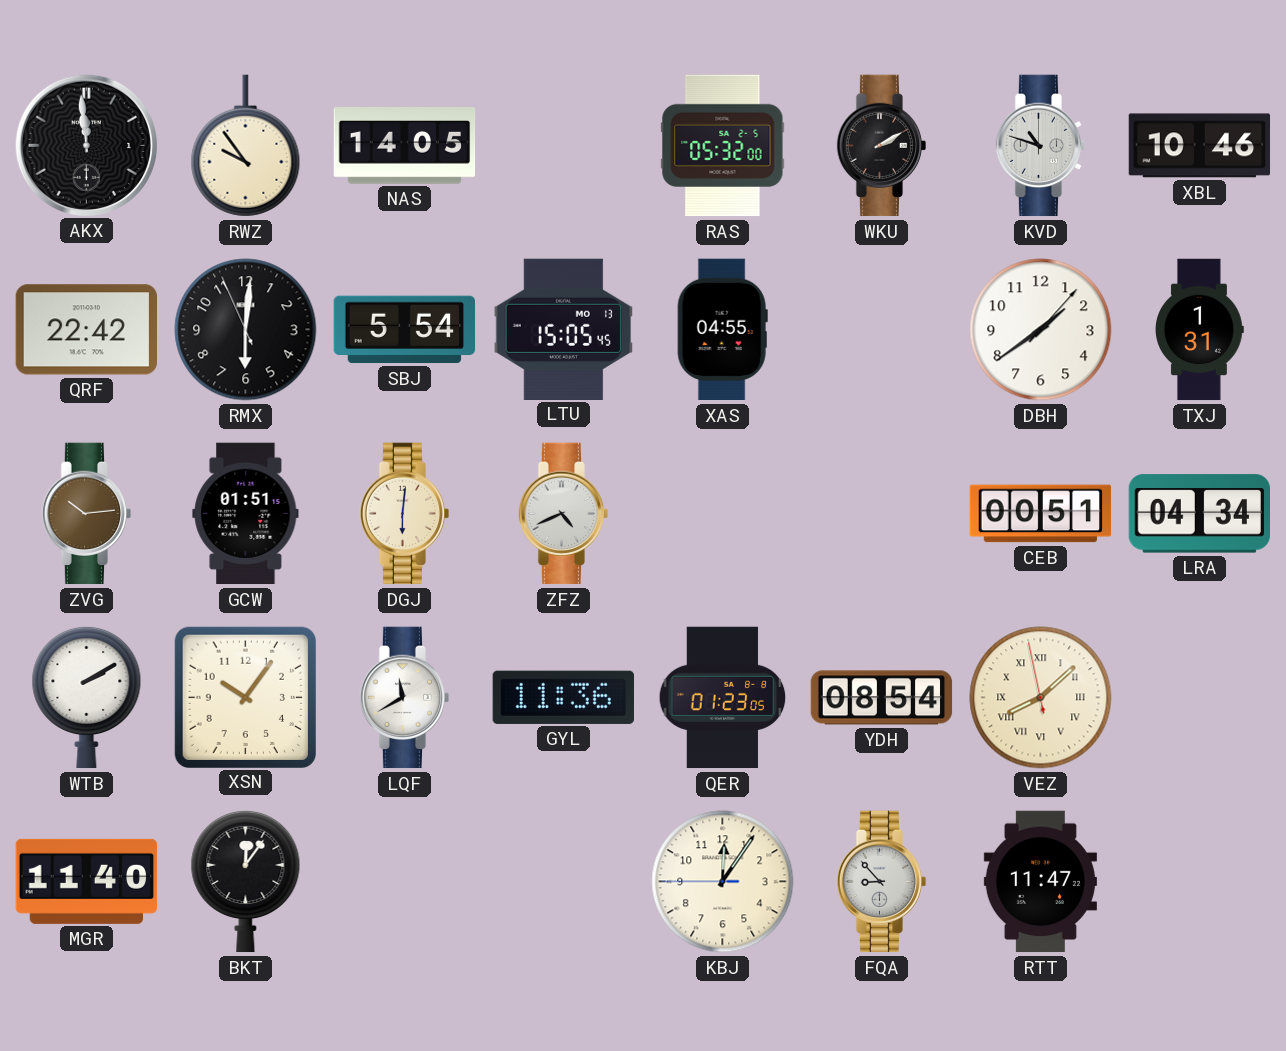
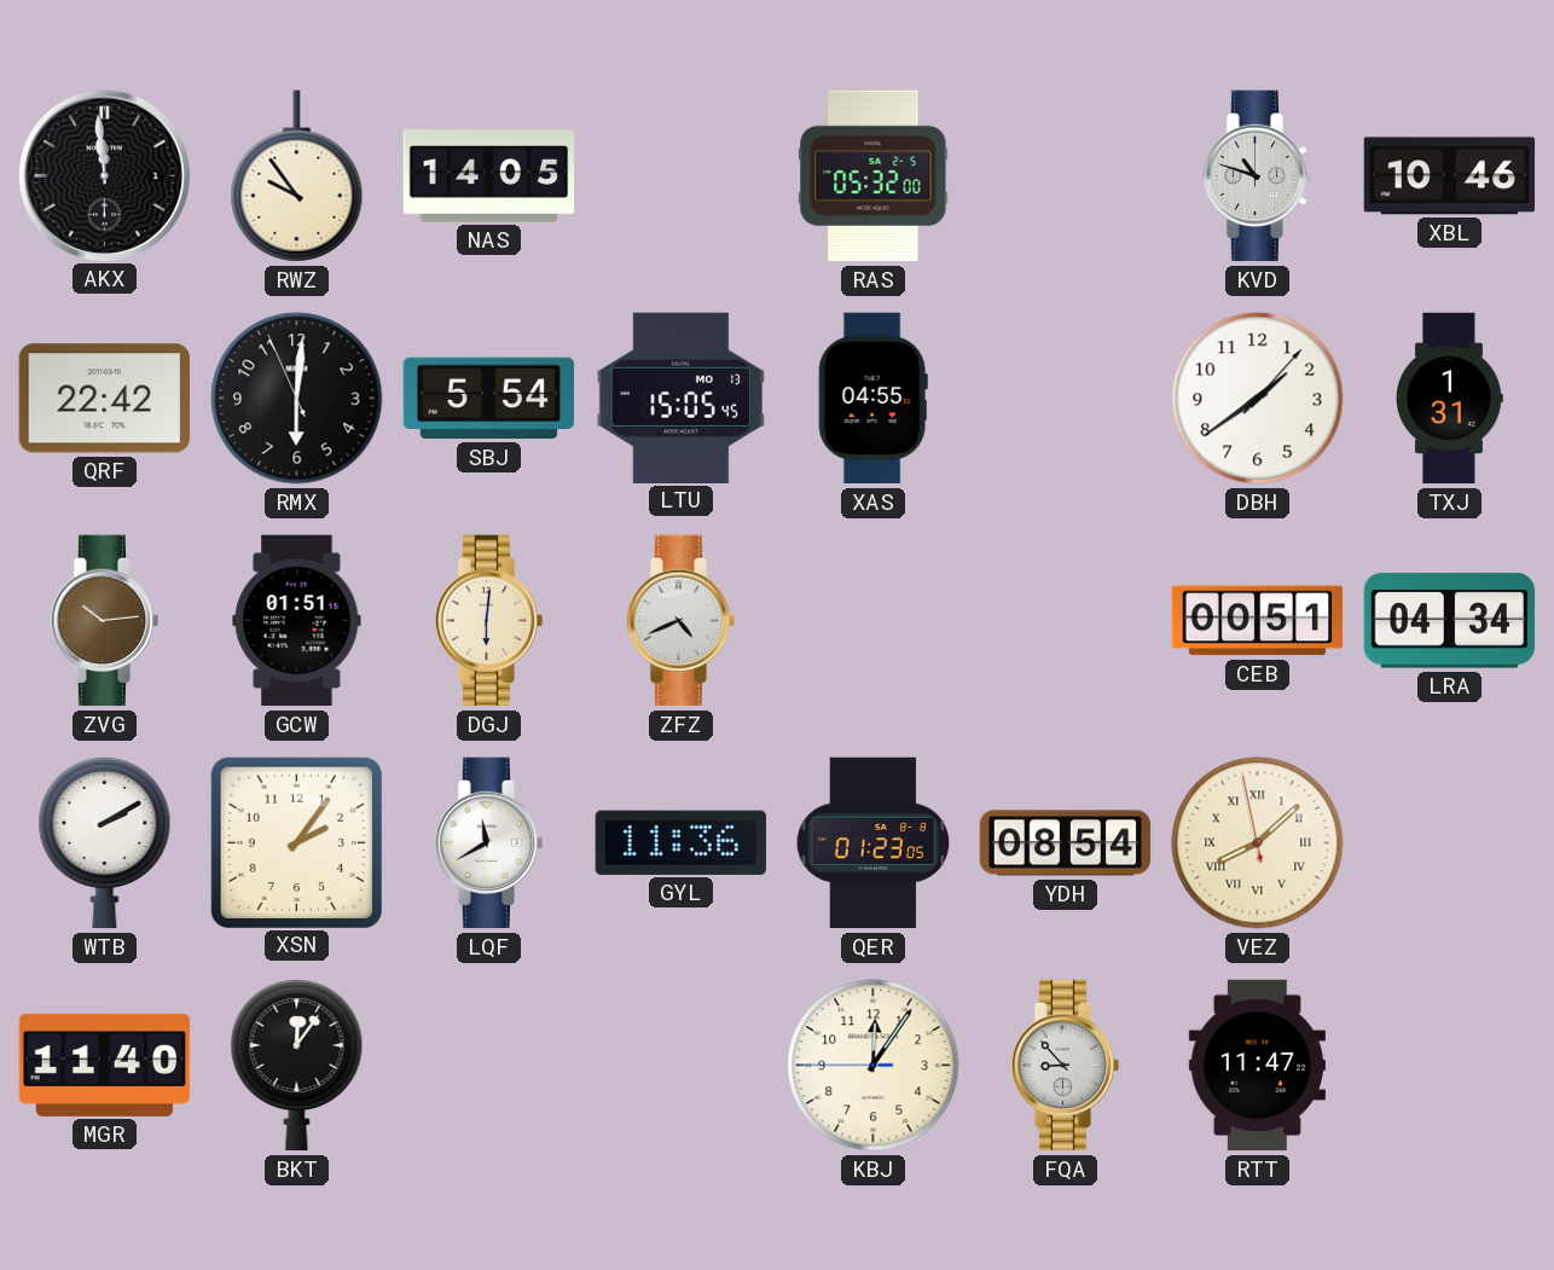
WKU: 2:10 -> none
XSN: 10:06 -> 2:06
